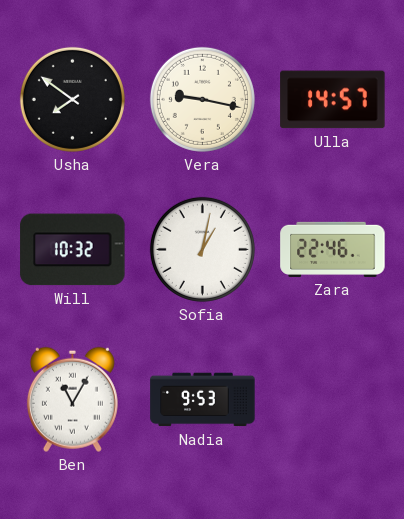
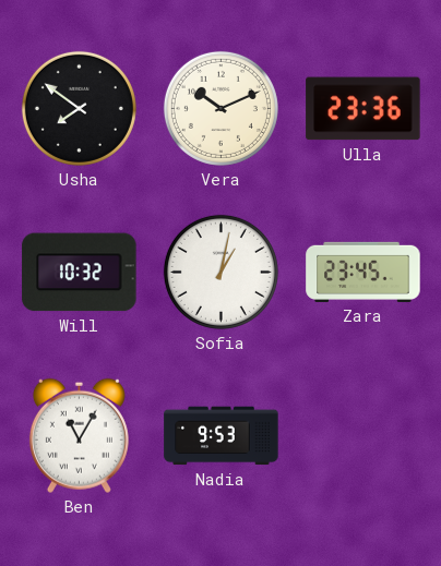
Vera: 9:17 -> 10:11
Ulla: 14:57 -> 23:36
Zara: 22:46 -> 23:45
